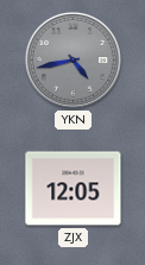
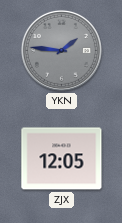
YKN: 4:43 -> 1:46
